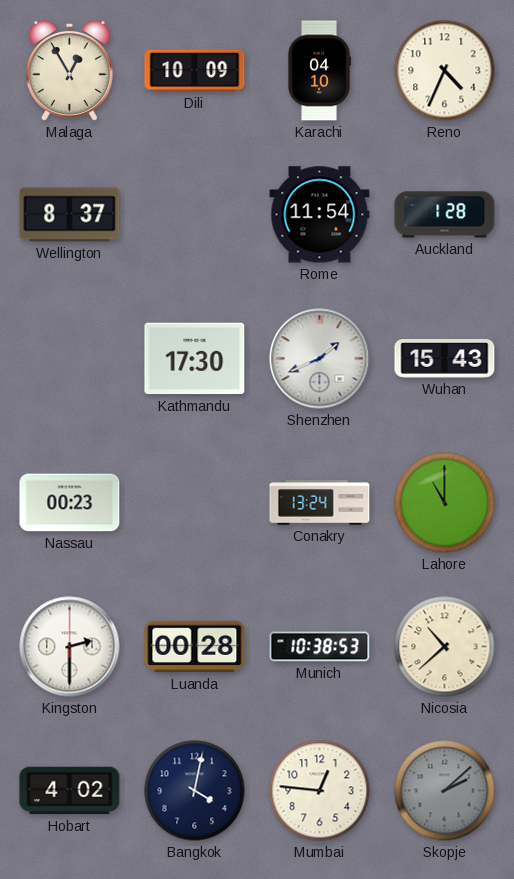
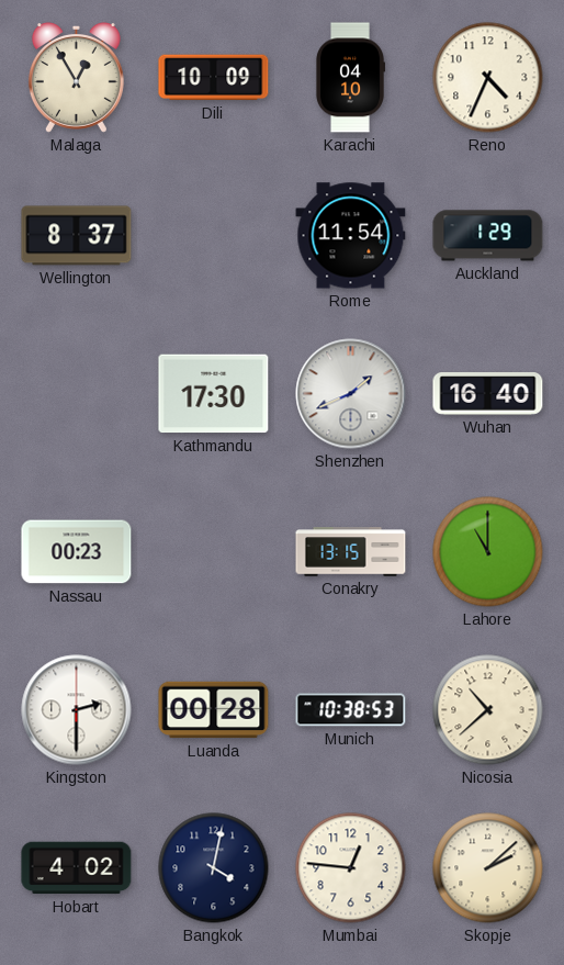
Auckland: 1:28 -> 1:29
Wuhan: 15:43 -> 16:40
Conakry: 13:24 -> 13:15
Skopje dial: grey -> cream
